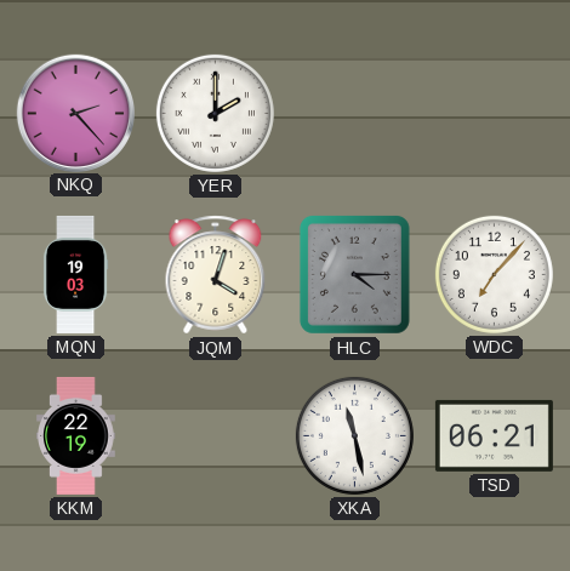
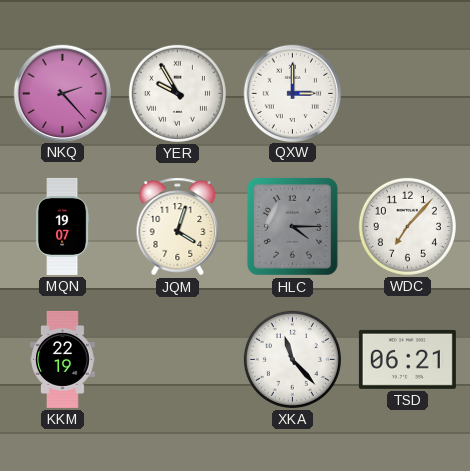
YER: 2:00 -> 9:55
QXW: none -> 3:00
MQN: 19:03 -> 19:07
XKA: 11:28 -> 11:23
